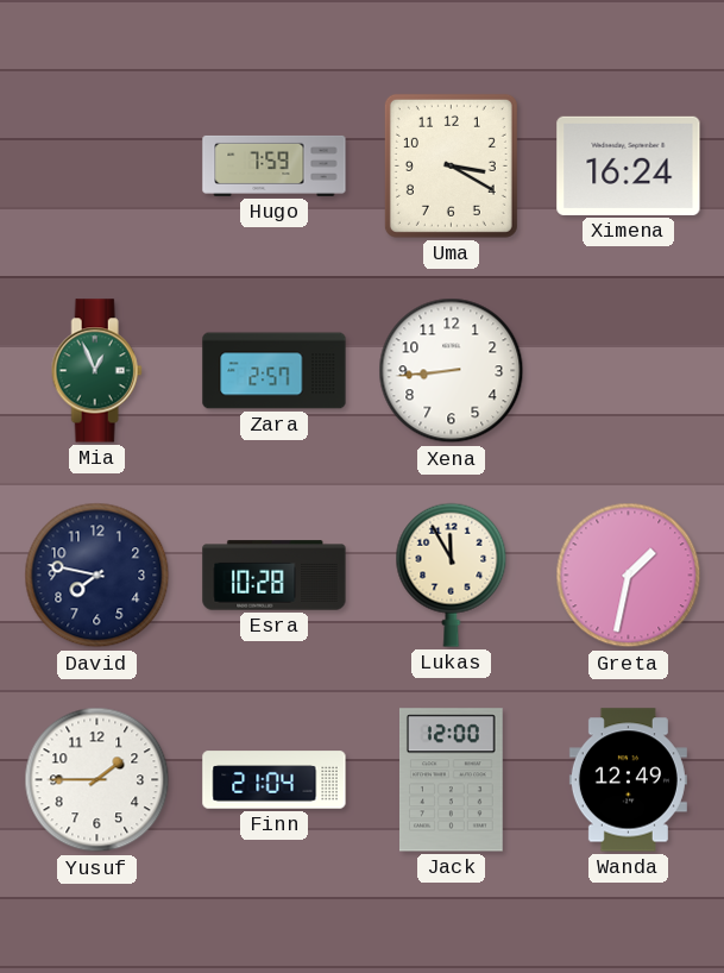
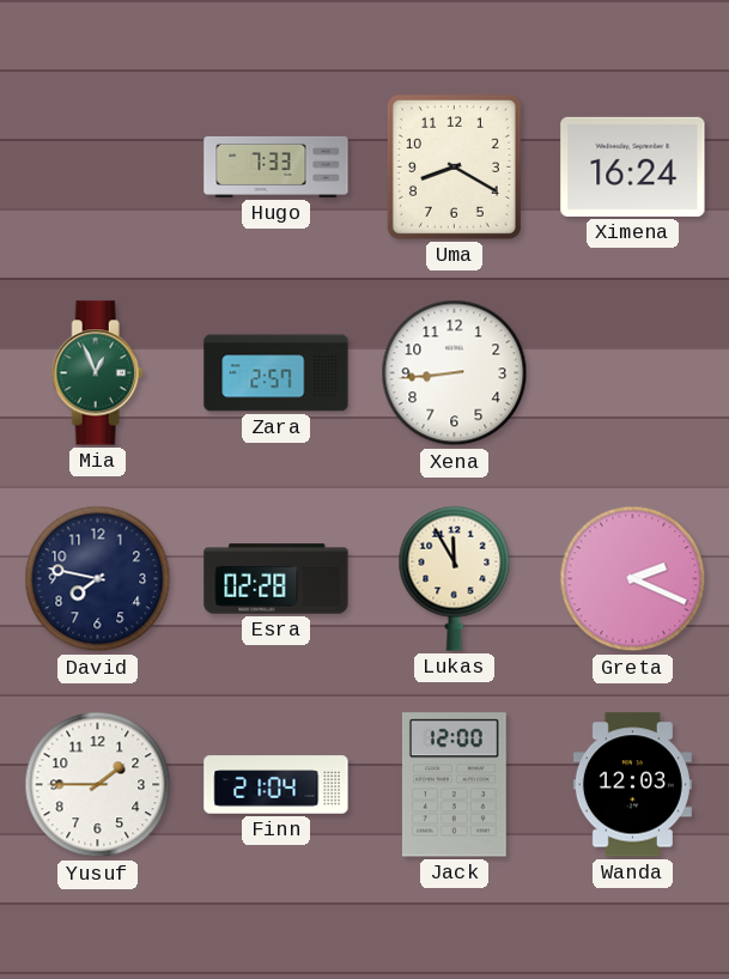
Hugo: 7:59 -> 7:33
Uma: 3:20 -> 8:20
Esra: 10:28 -> 02:28
Greta: 1:32 -> 2:19
Wanda: 12:49 -> 12:03
